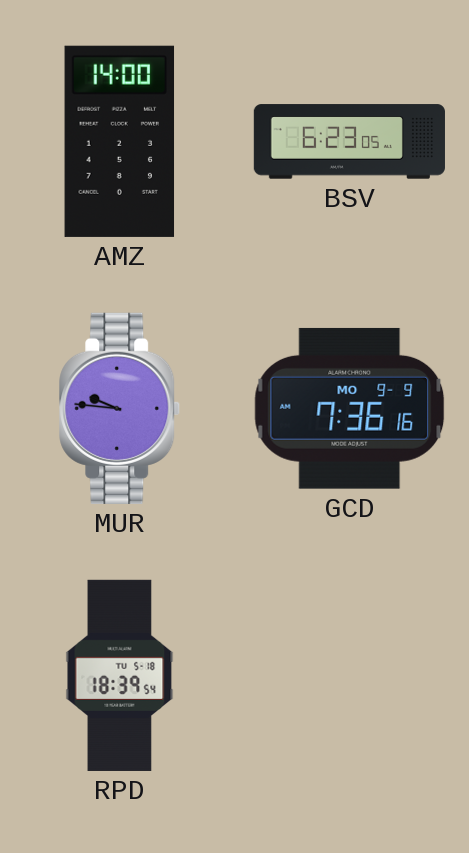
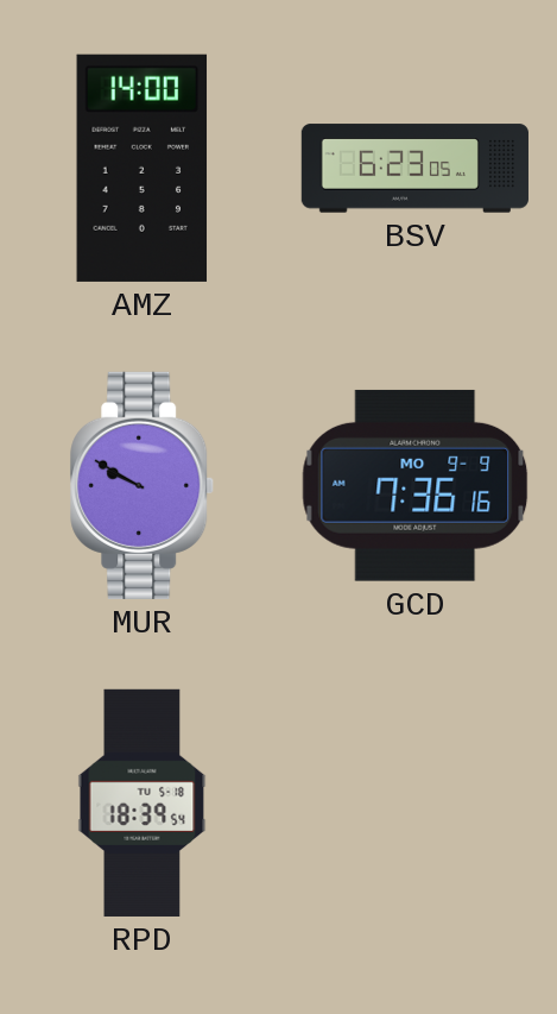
MUR: 9:46 -> 9:50
